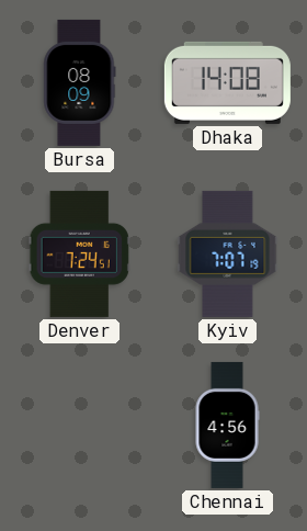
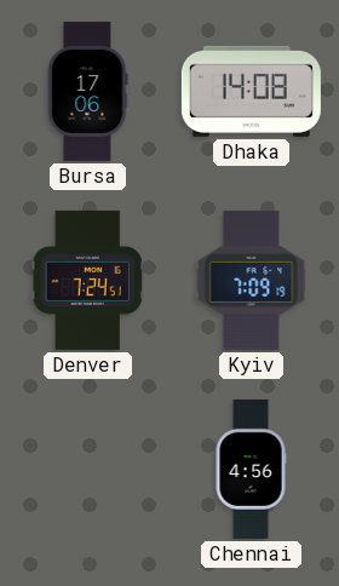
Bursa: 08:09 -> 17:06
Kyiv: 7:07 -> 7:09
